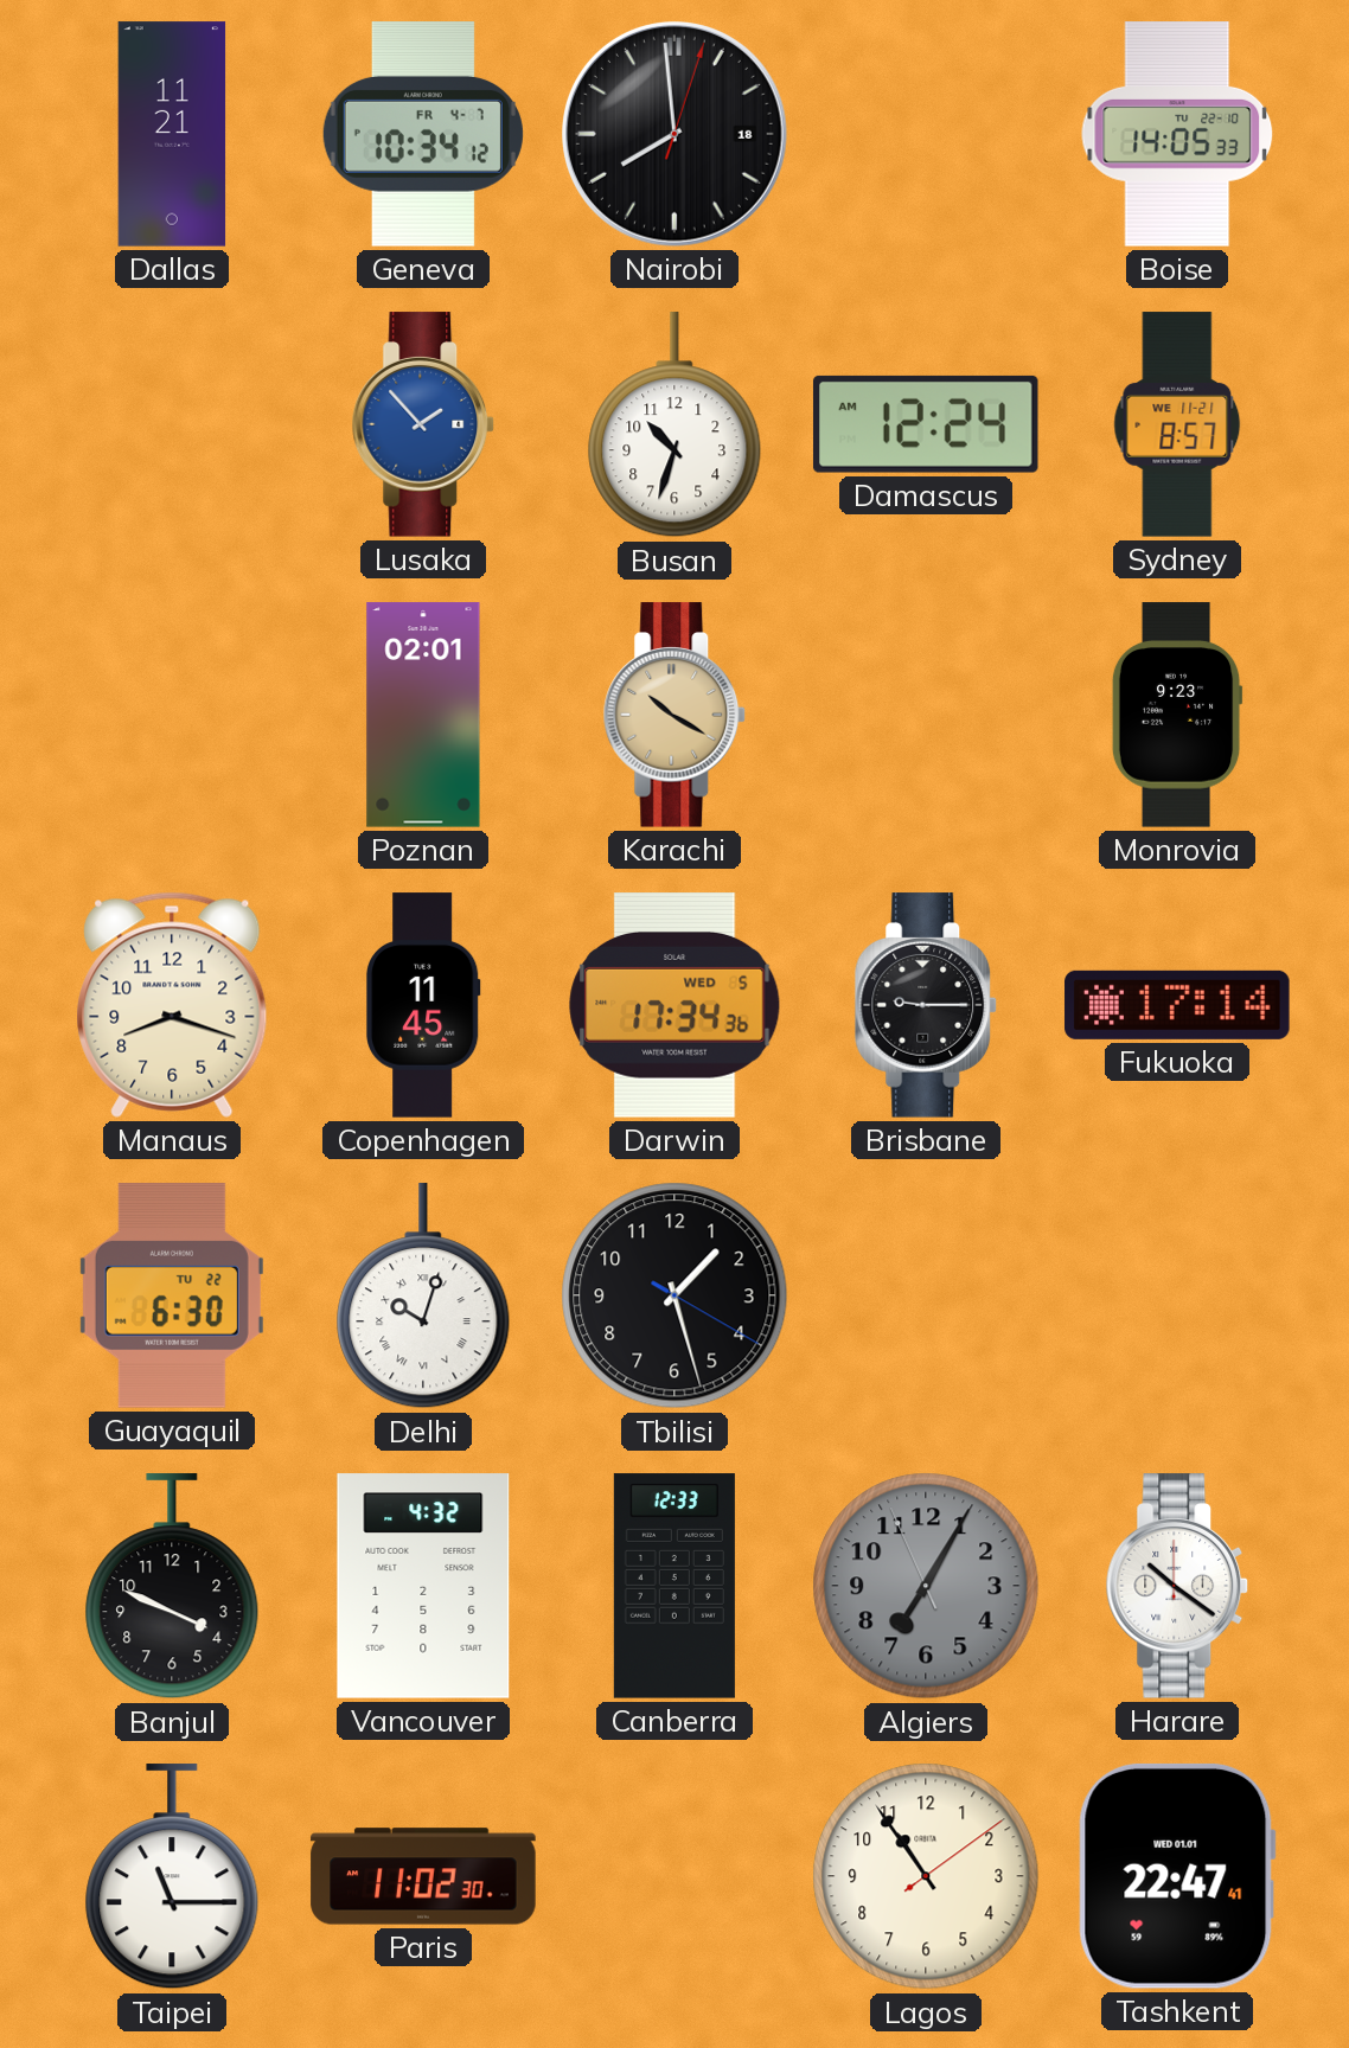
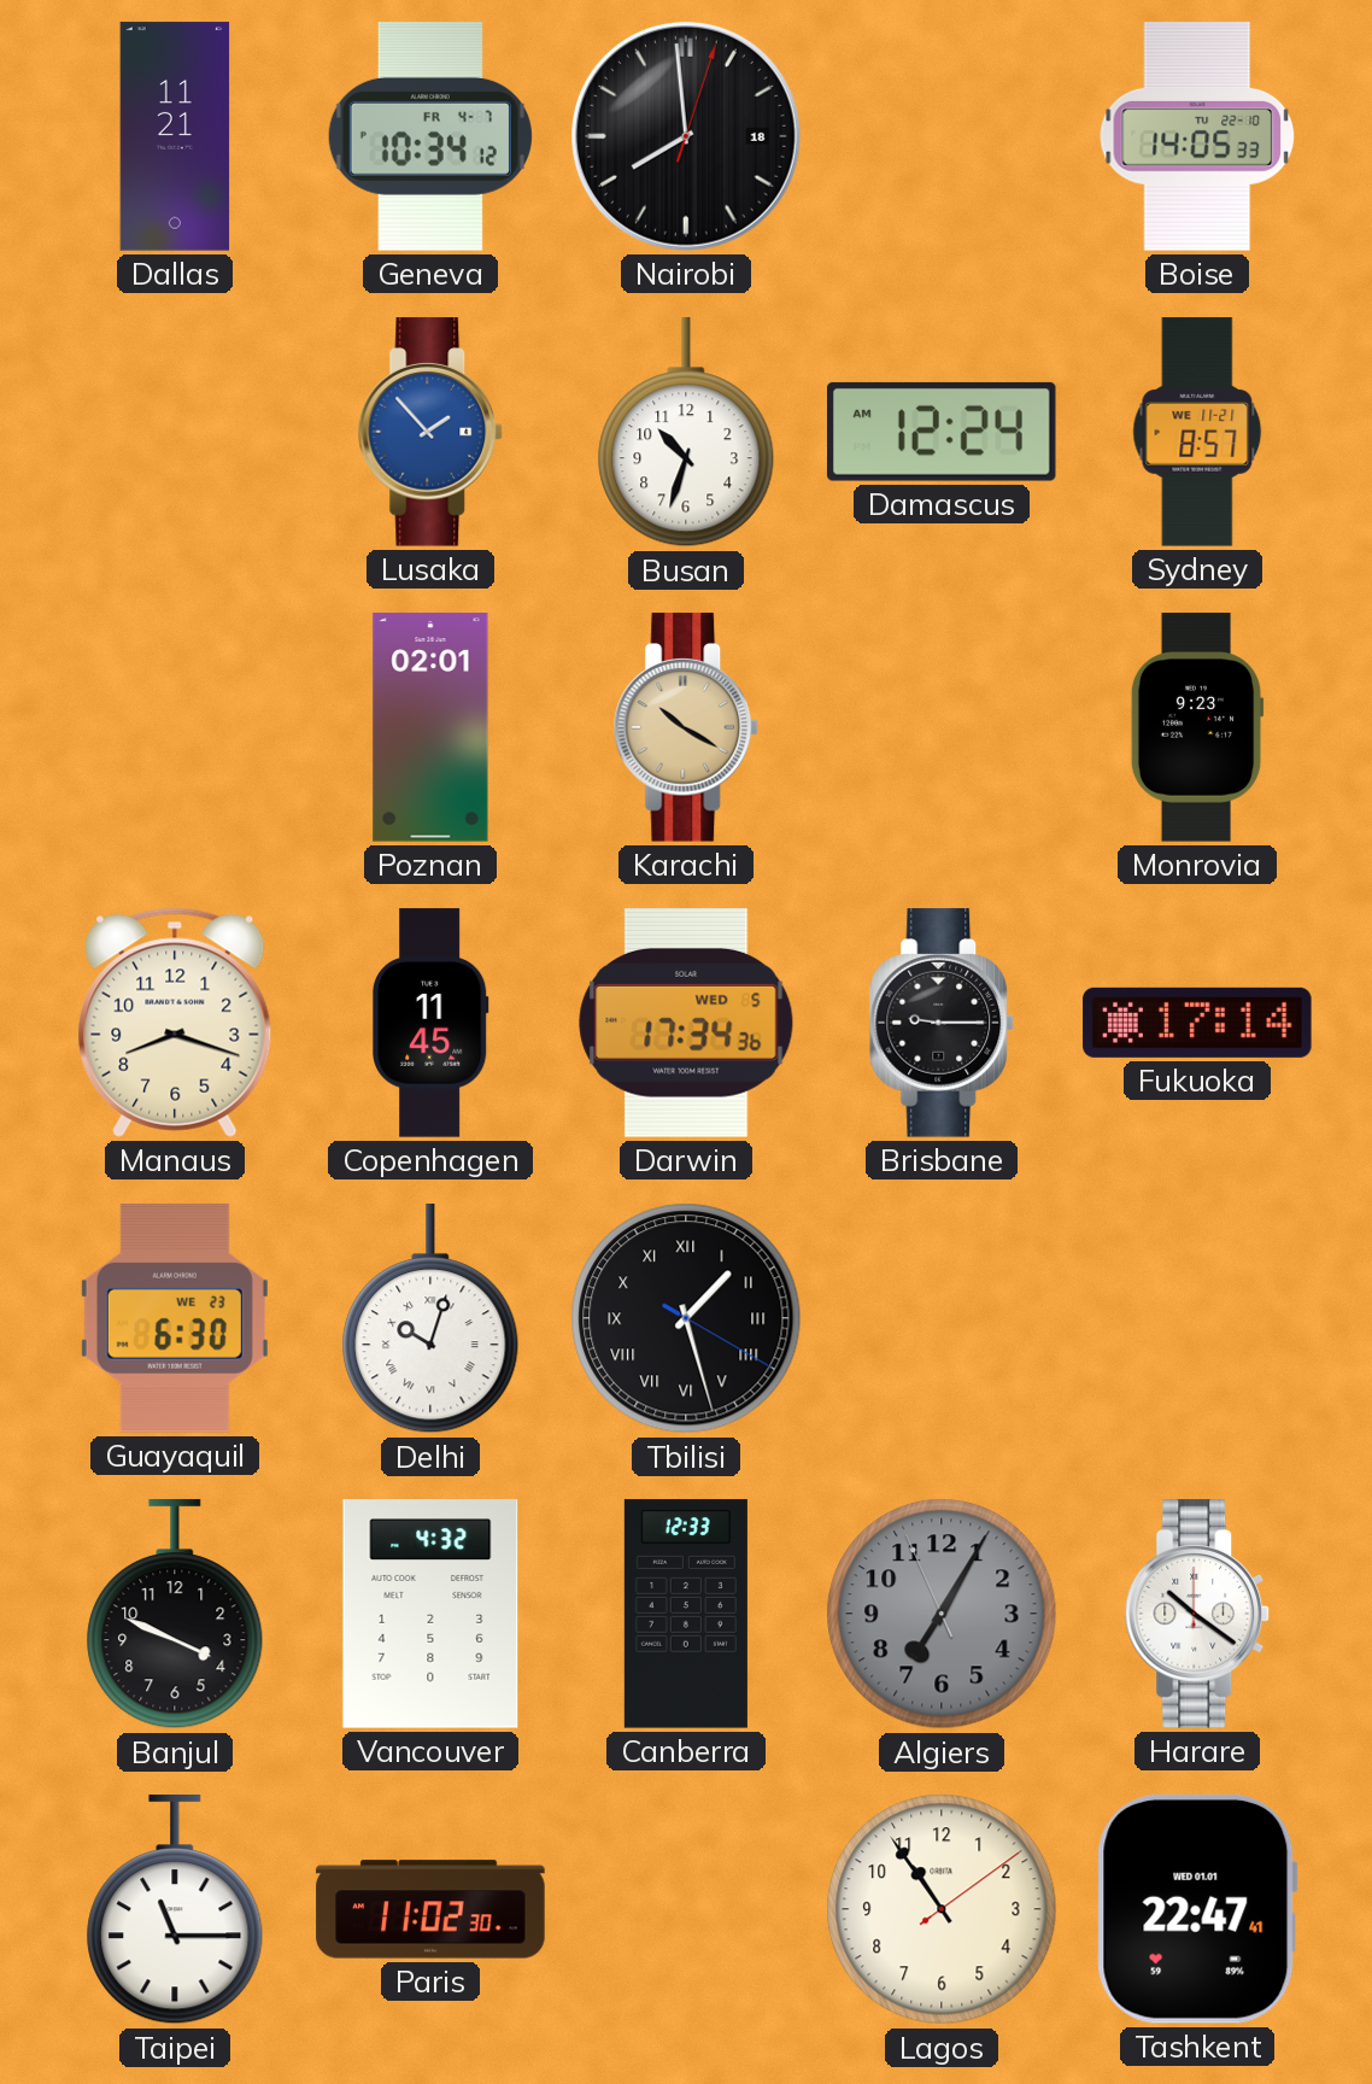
Guayaquil date: TU 22 -> WE 23
Tbilisi numerals: Arabic -> Roman
